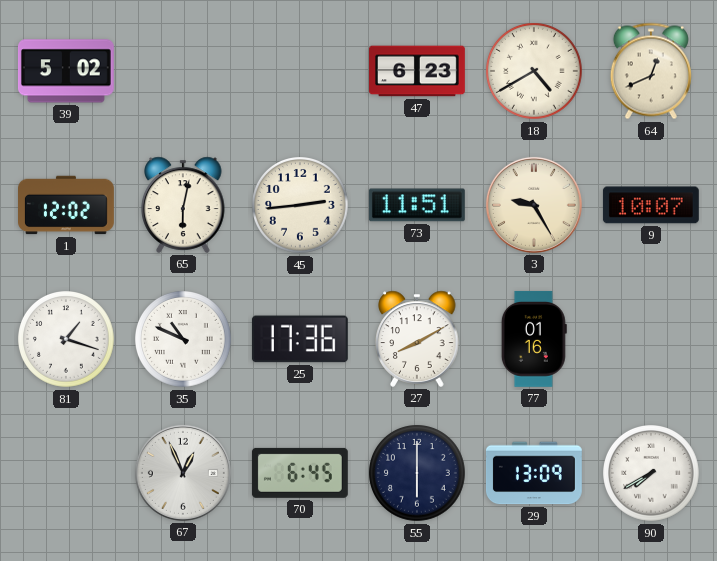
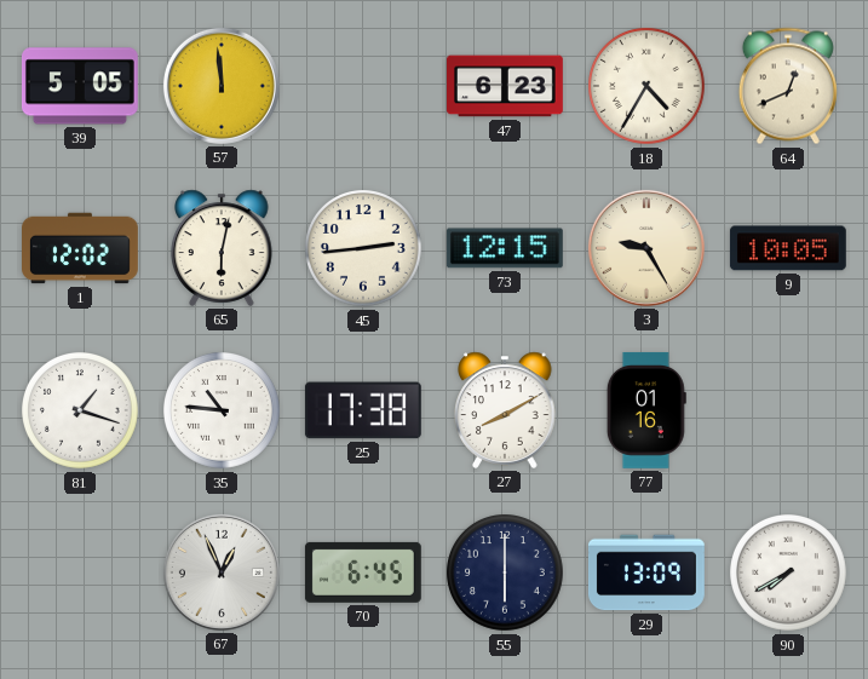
39: 5:02 -> 5:05
57: none -> 11:59
18: 4:40 -> 4:35
73: 11:51 -> 12:15
9: 10:07 -> 10:05
35: 10:49 -> 10:46
25: 17:36 -> 17:38
